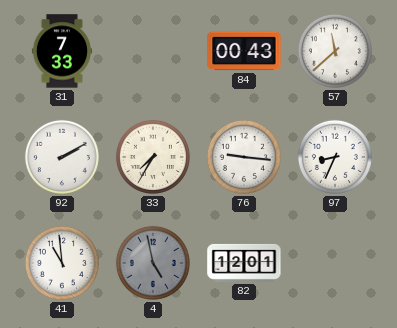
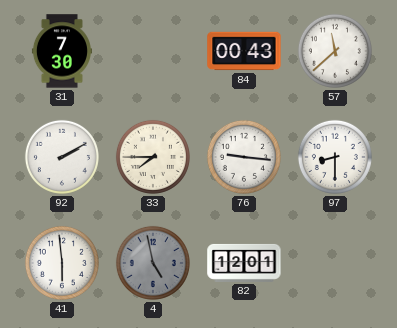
31: 7:33 -> 7:30
33: 7:35 -> 7:45
97: 8:34 -> 8:30
41: 10:59 -> 5:59
